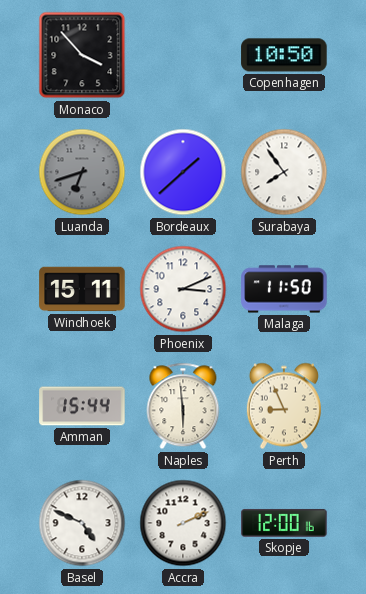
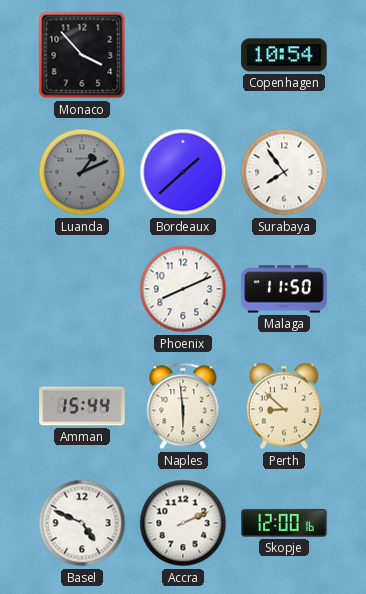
Copenhagen: 10:50 -> 10:54
Luanda: 6:42 -> 1:11
Windhoek: 15:11 -> none
Phoenix: 3:11 -> 8:11
Perth: 8:56 -> 8:52
